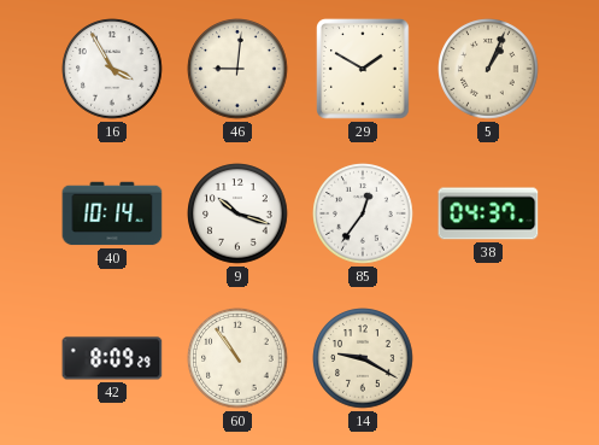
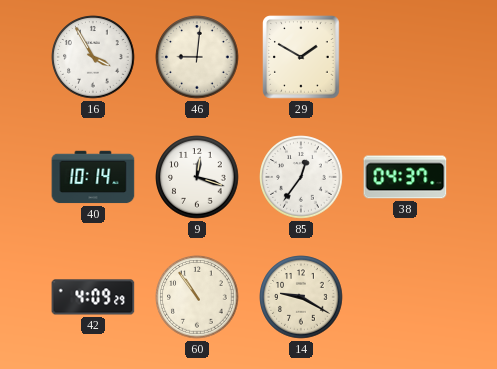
5: 1:04 -> none
9: 10:18 -> 12:18
42: 8:09 -> 4:09
